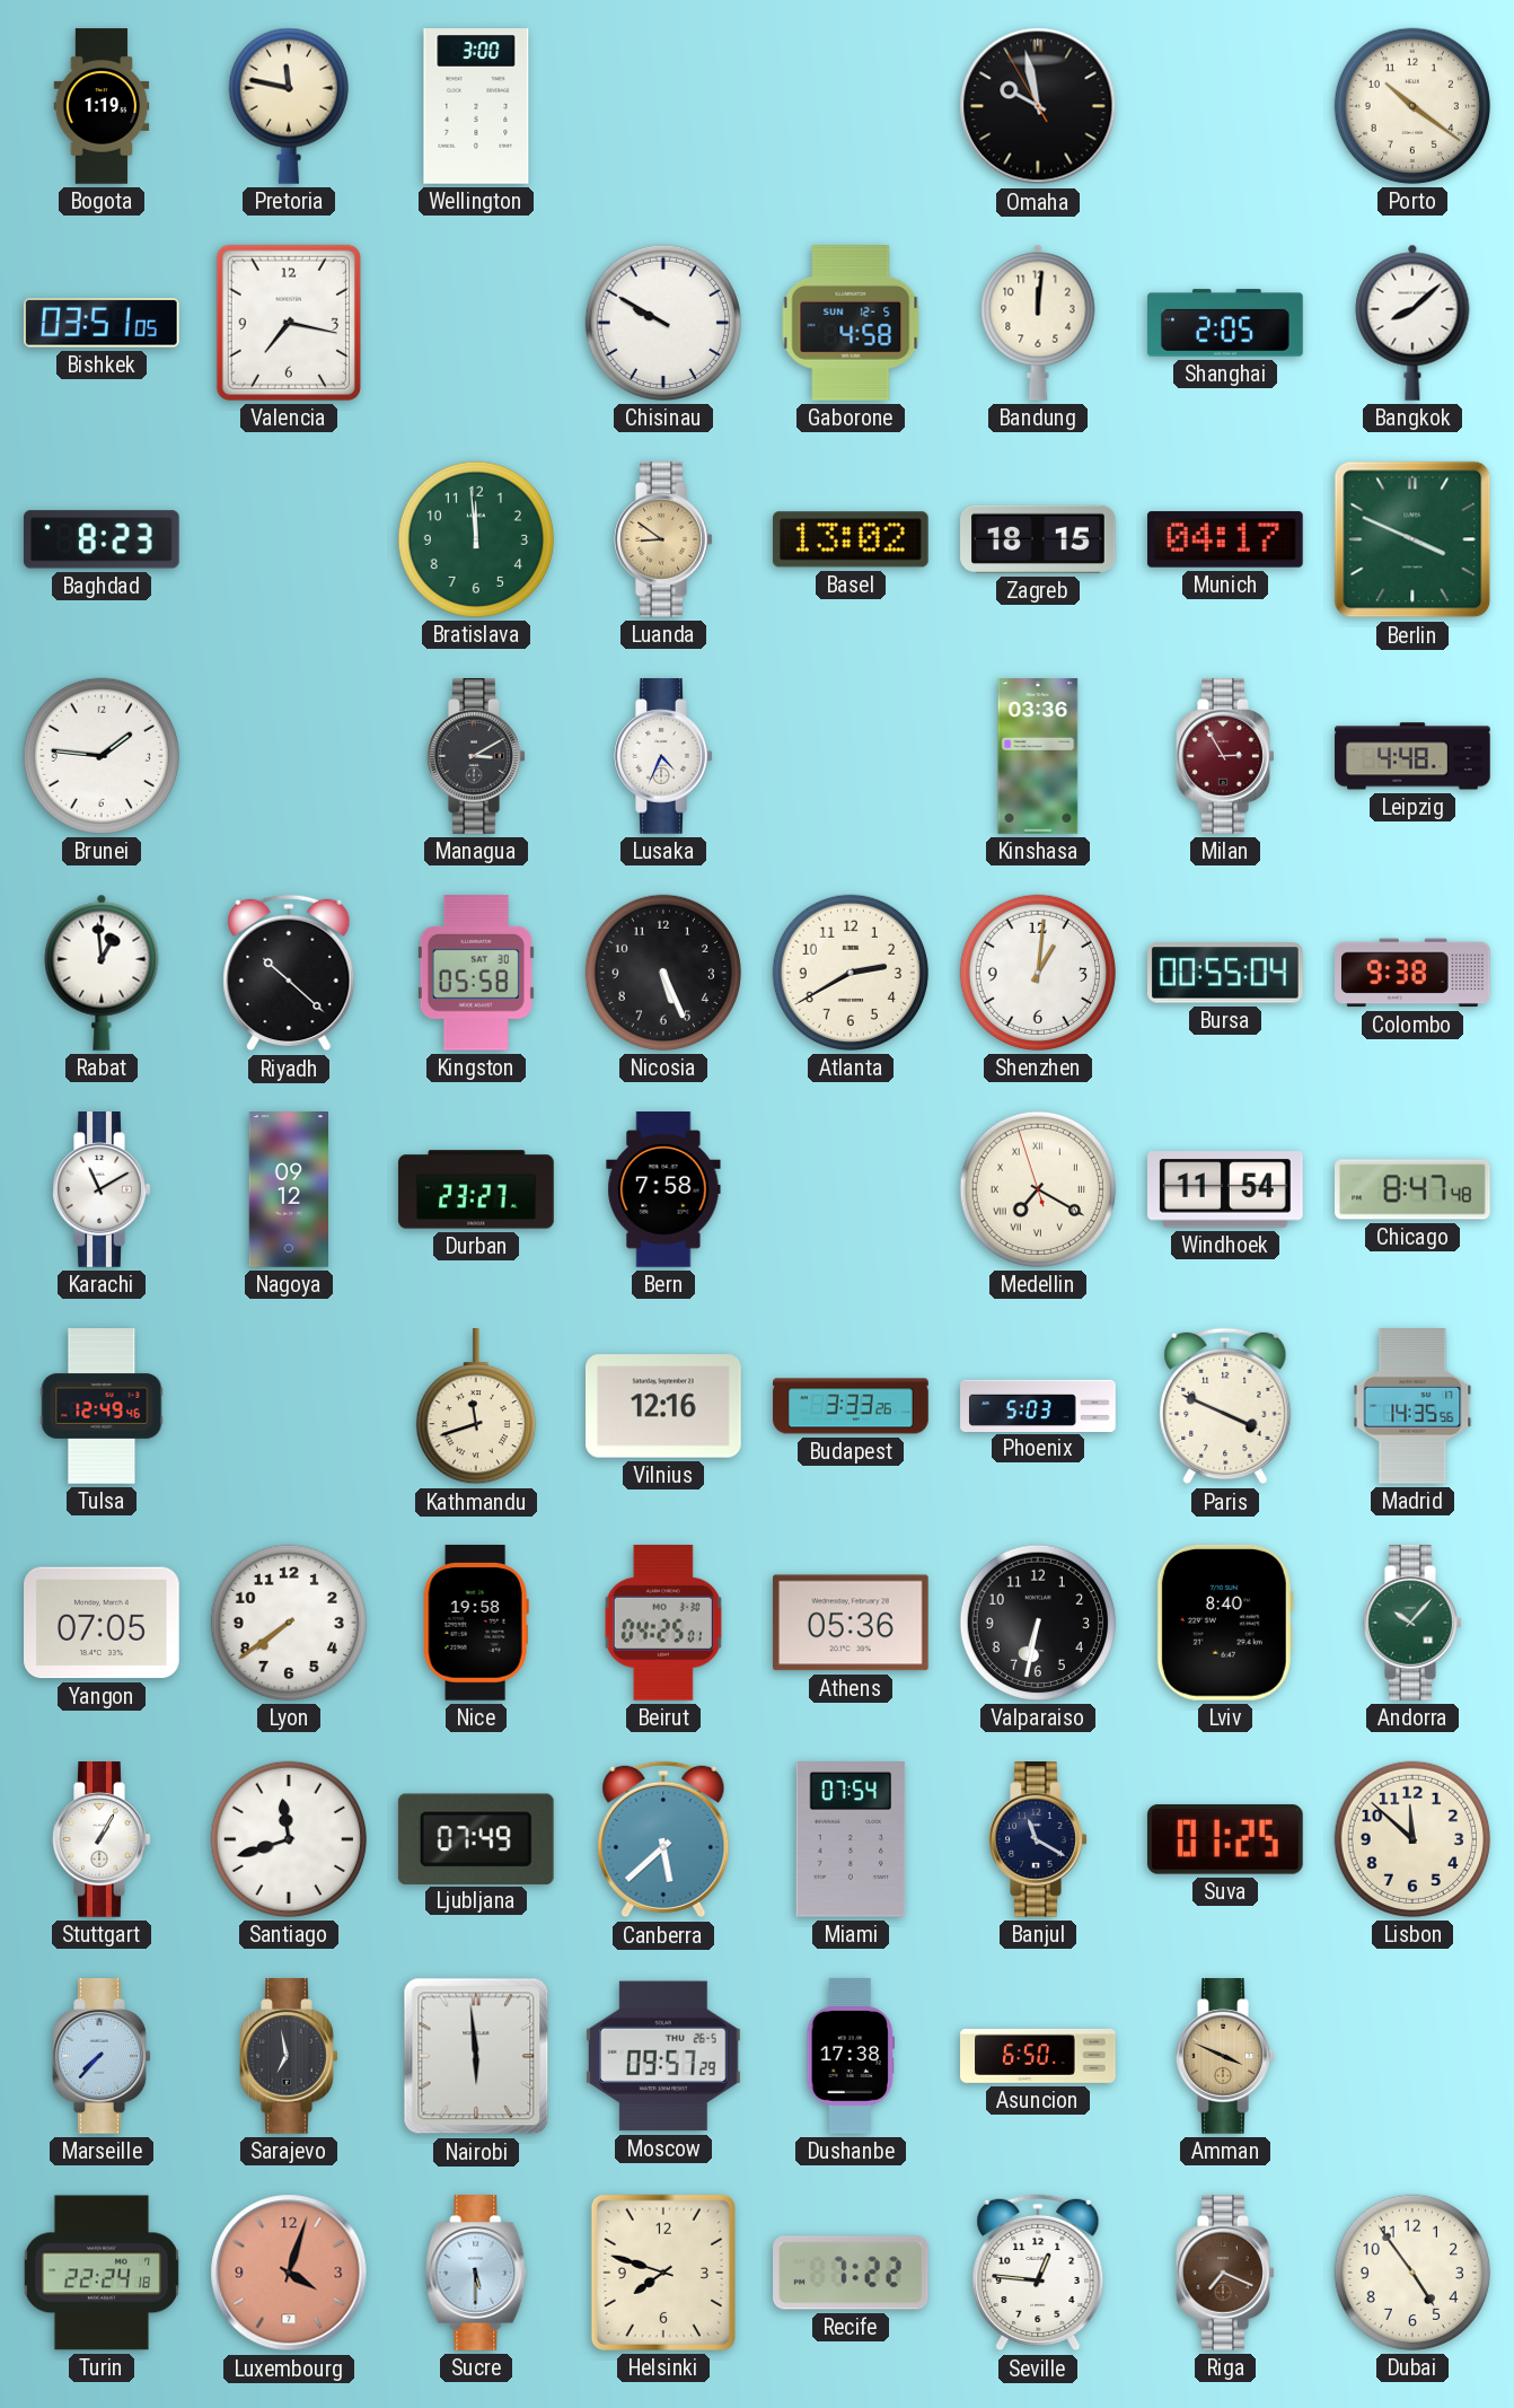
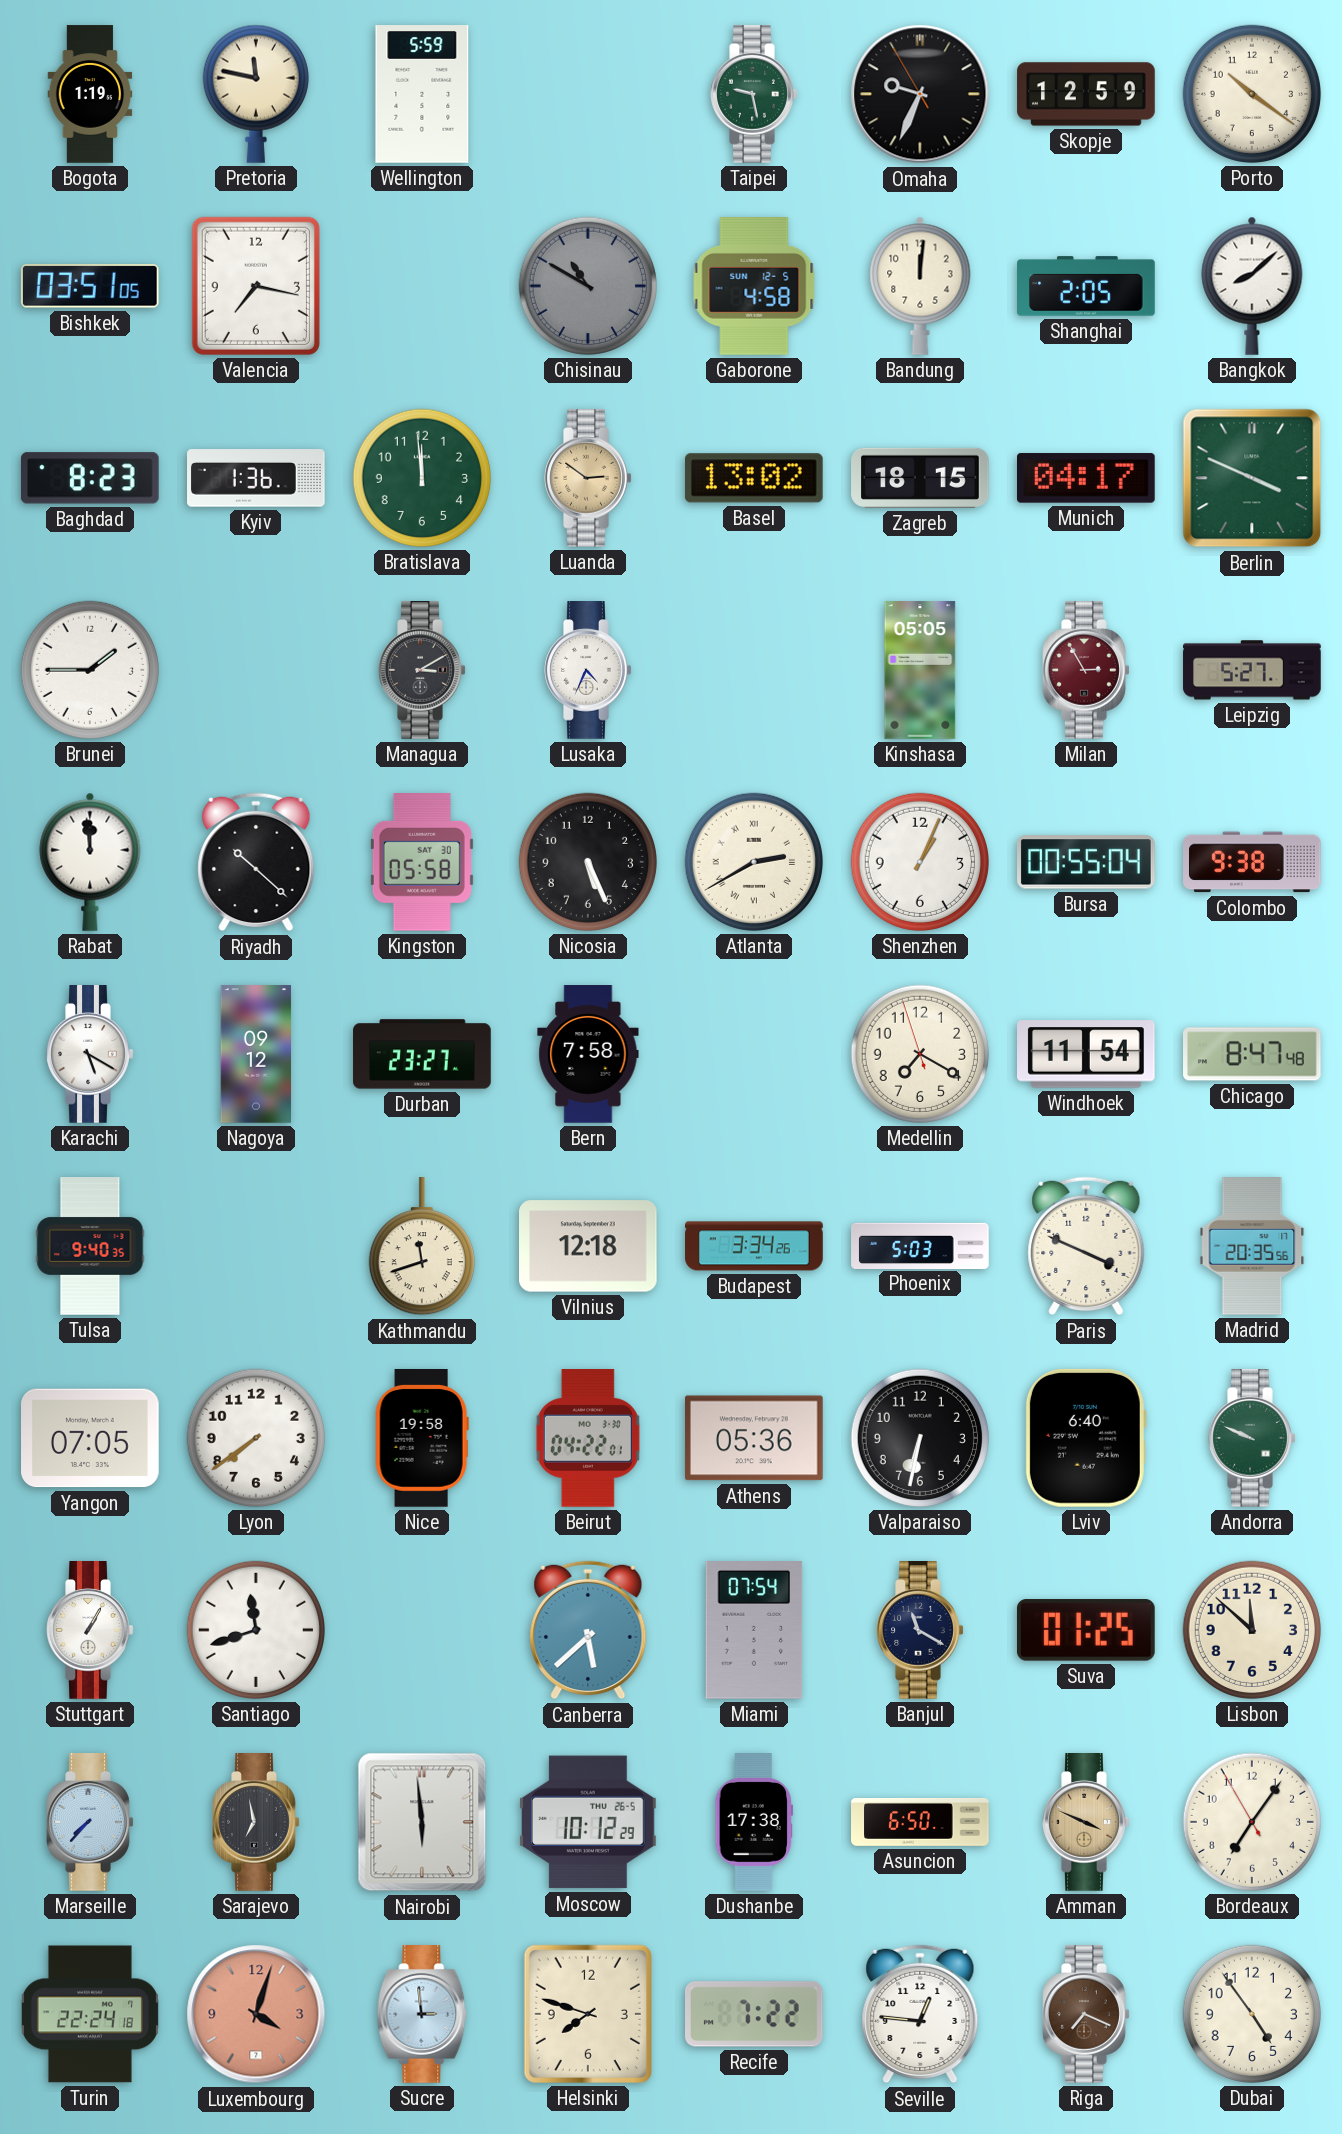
Wellington: 3:00 -> 5:59
Taipei: none -> 9:28
Omaha: 9:57 -> 9:33
Skopje: none -> 12:59
Chisinau: 9:50 -> 10:50
Chisinau dial: white -> grey
Kyiv: none -> 1:36
Luanda: 8:51 -> 2:51
Brunei: 1:46 -> 1:45
Kinshasa: 03:36 -> 05:05
Leipzig: 4:48 -> 5:27
Rabat: 12:59 -> 11:59
Atlanta numerals: Arabic -> Roman
Shenzhen: 1:01 -> 1:04
Karachi: 11:10 -> 5:20
Medellin numerals: Roman -> Arabic
Tulsa: 12:49 -> 9:40
Vilnius: 12:16 -> 12:18
Budapest: 3:33 -> 3:34
Madrid: 14:35 -> 20:35
Beirut: 04:25 -> 04:22
Lviv: 8:40 -> 6:40
Andorra: 10:07 -> 9:49
Ljubljana: 07:49 -> none
Moscow: 09:57 -> 10:12
Bordeaux: none -> 7:05
Sucre: 5:30 -> 2:59
